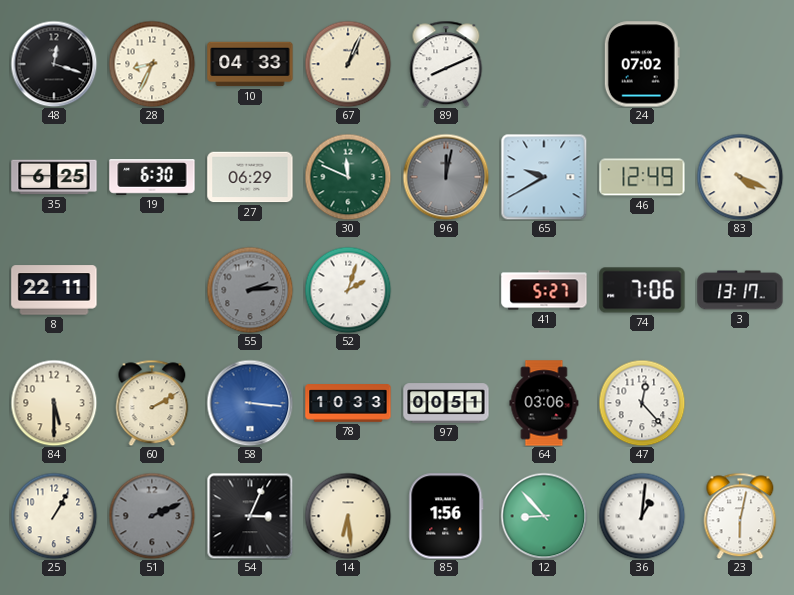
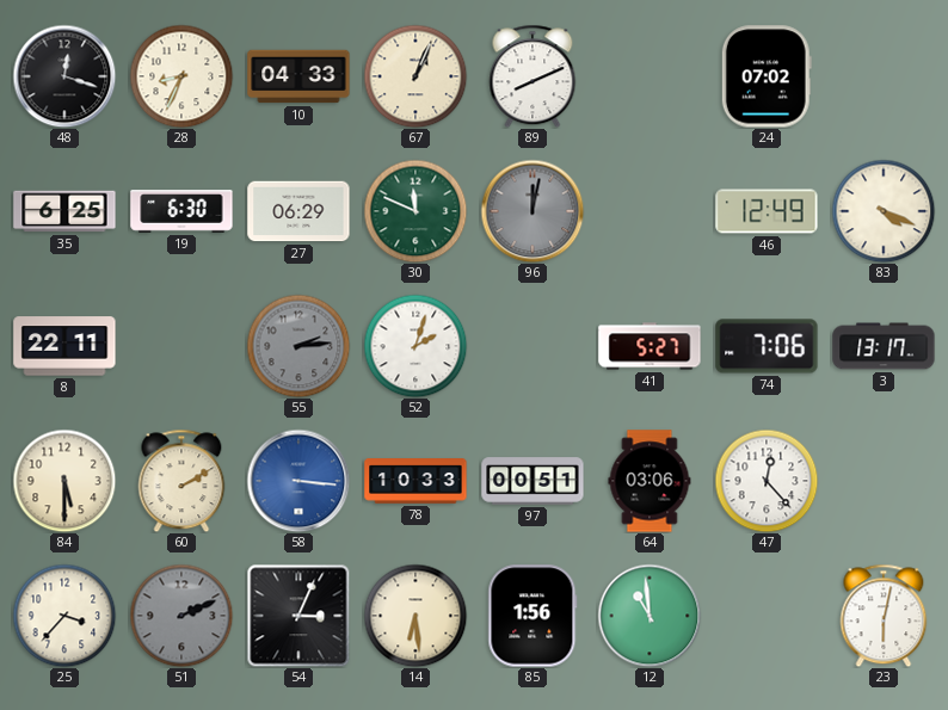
65: 9:40 -> none
25: 1:05 -> 3:37
12: 8:53 -> 10:59
36: 1:01 -> none
